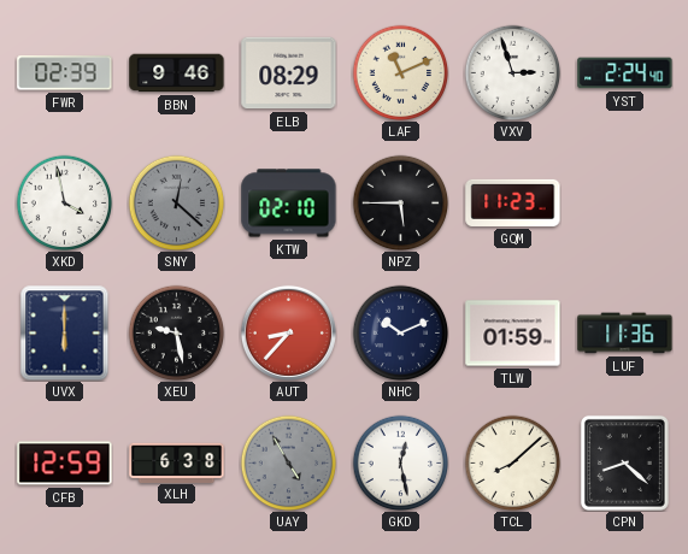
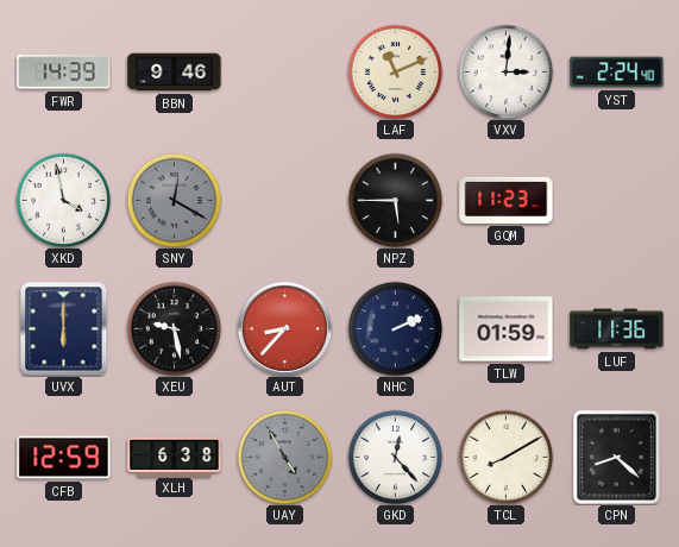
FWR: 02:39 -> 14:39
ELB: 08:29 -> none
VXV: 2:57 -> 3:01
SNY: 12:22 -> 12:20
KTW: 02:10 -> none
NHC: 10:11 -> 2:11
GKD: 12:28 -> 12:23
TCL: 8:08 -> 8:10
